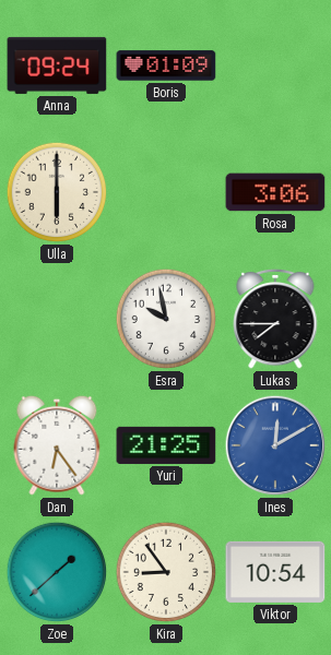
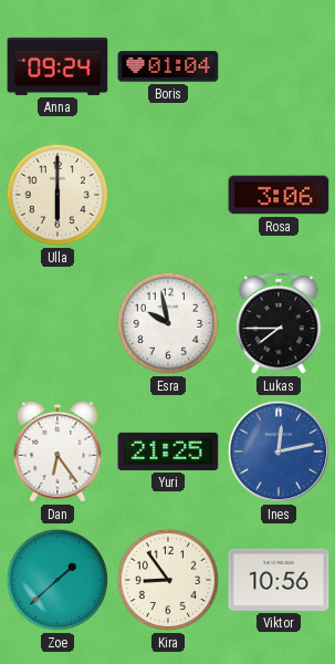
Boris: 01:09 -> 01:04
Ines: 12:10 -> 12:13
Viktor: 10:54 -> 10:56
